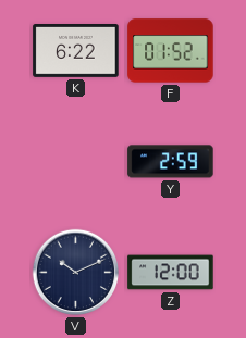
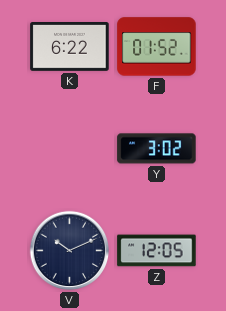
Y: 2:59 -> 3:02
Z: 12:00 -> 12:05
